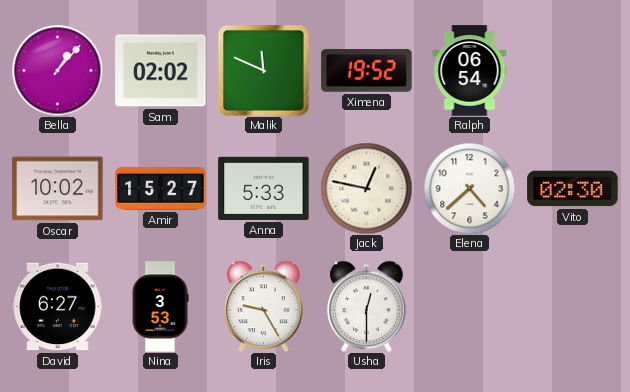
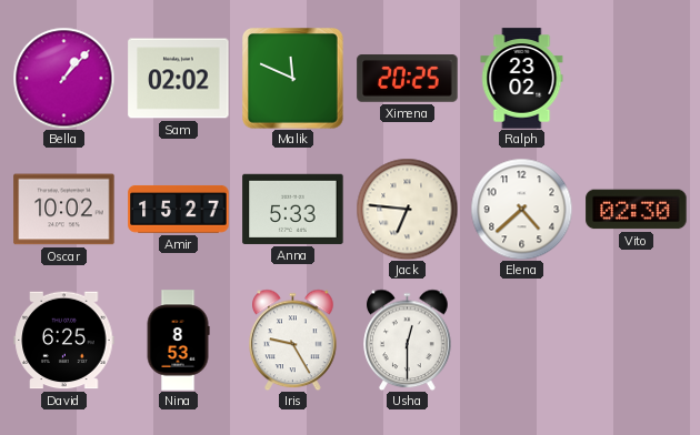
Ximena: 19:52 -> 20:25
Ralph: 06:54 -> 23:02
Jack: 12:47 -> 6:46
David: 6:27 -> 6:25
Nina: 3:53 -> 8:53
